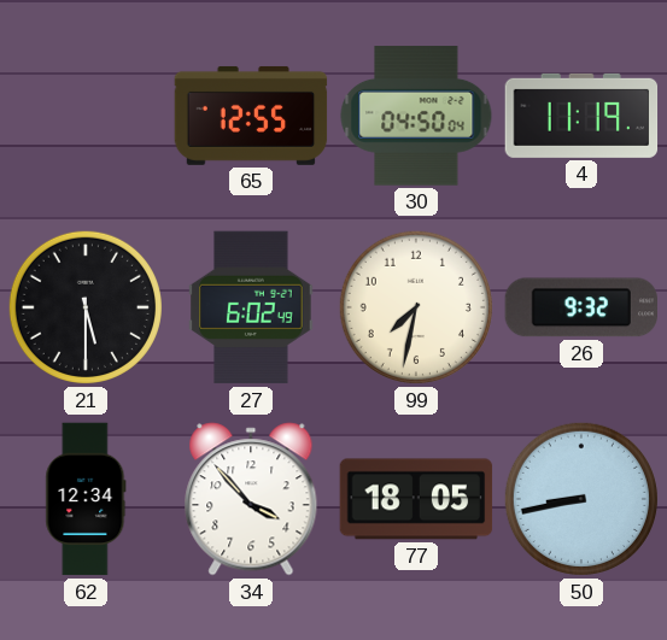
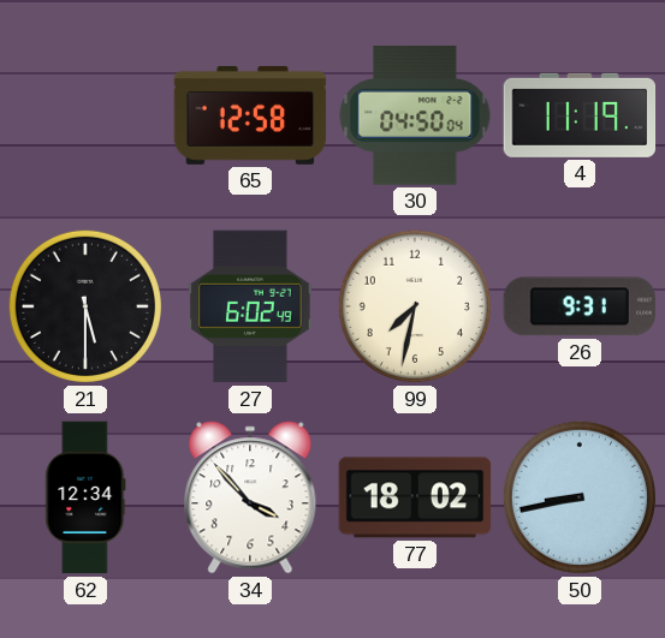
65: 12:55 -> 12:58
26: 9:32 -> 9:31
77: 18:05 -> 18:02
